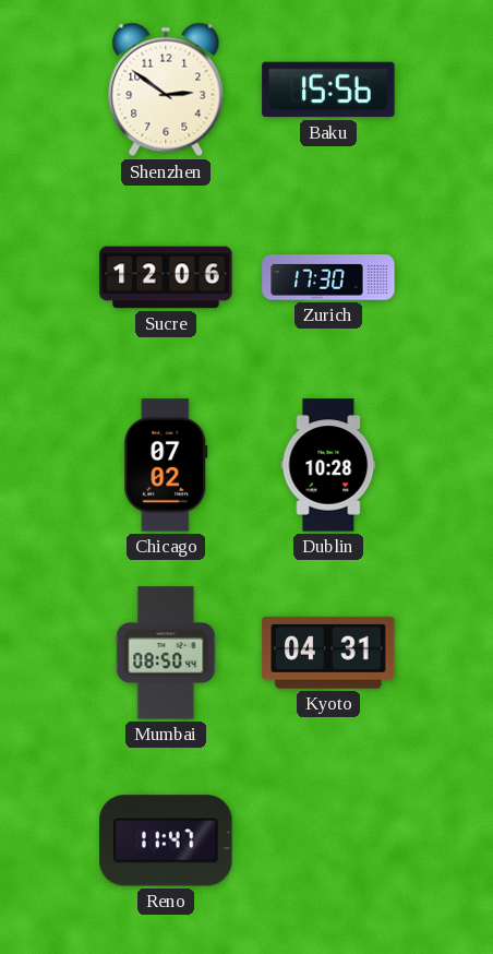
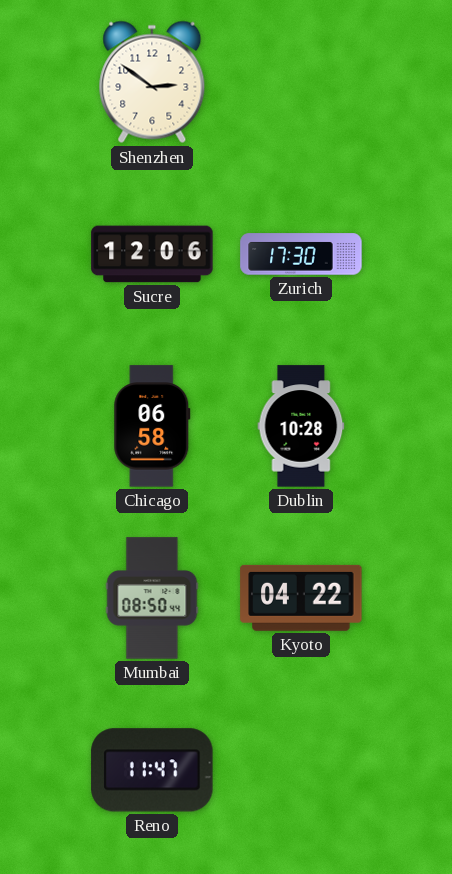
Baku: 15:56 -> none
Chicago: 07:02 -> 06:58
Kyoto: 04:31 -> 04:22
